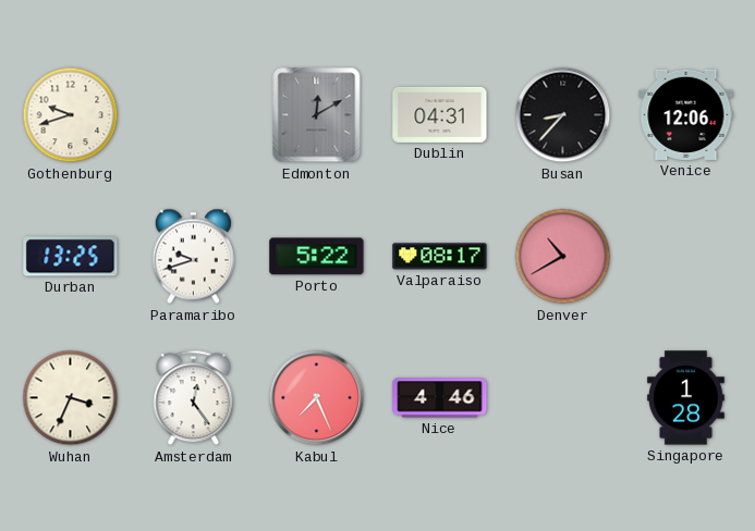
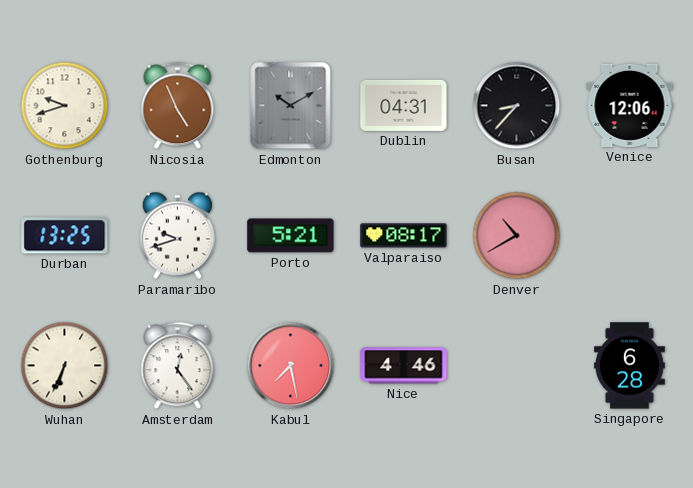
Nicosia: none -> 4:56
Edmonton: 12:10 -> 10:10
Porto: 5:22 -> 5:21
Wuhan: 3:34 -> 6:34
Kabul: 7:26 -> 7:28
Singapore: 1:28 -> 6:28
